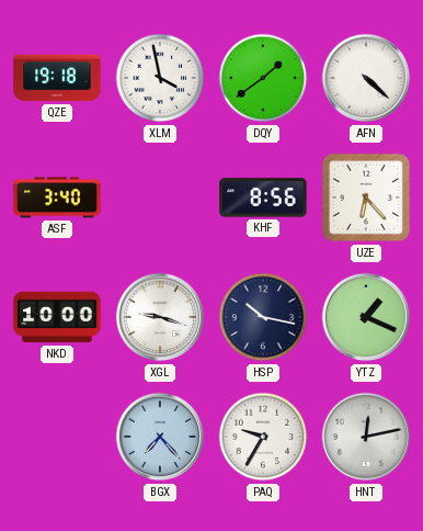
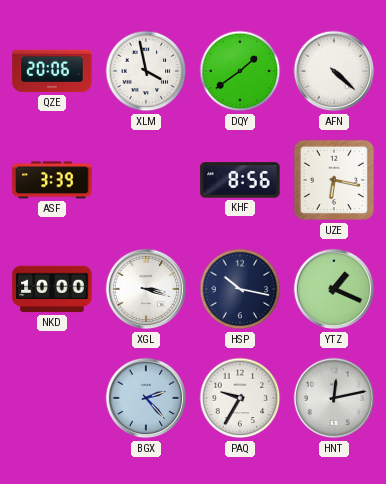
QZE: 19:18 -> 20:06
ASF: 3:40 -> 3:39
UZE: 6:23 -> 6:17
XGL: 9:18 -> 3:18
BGX: 7:23 -> 2:23
